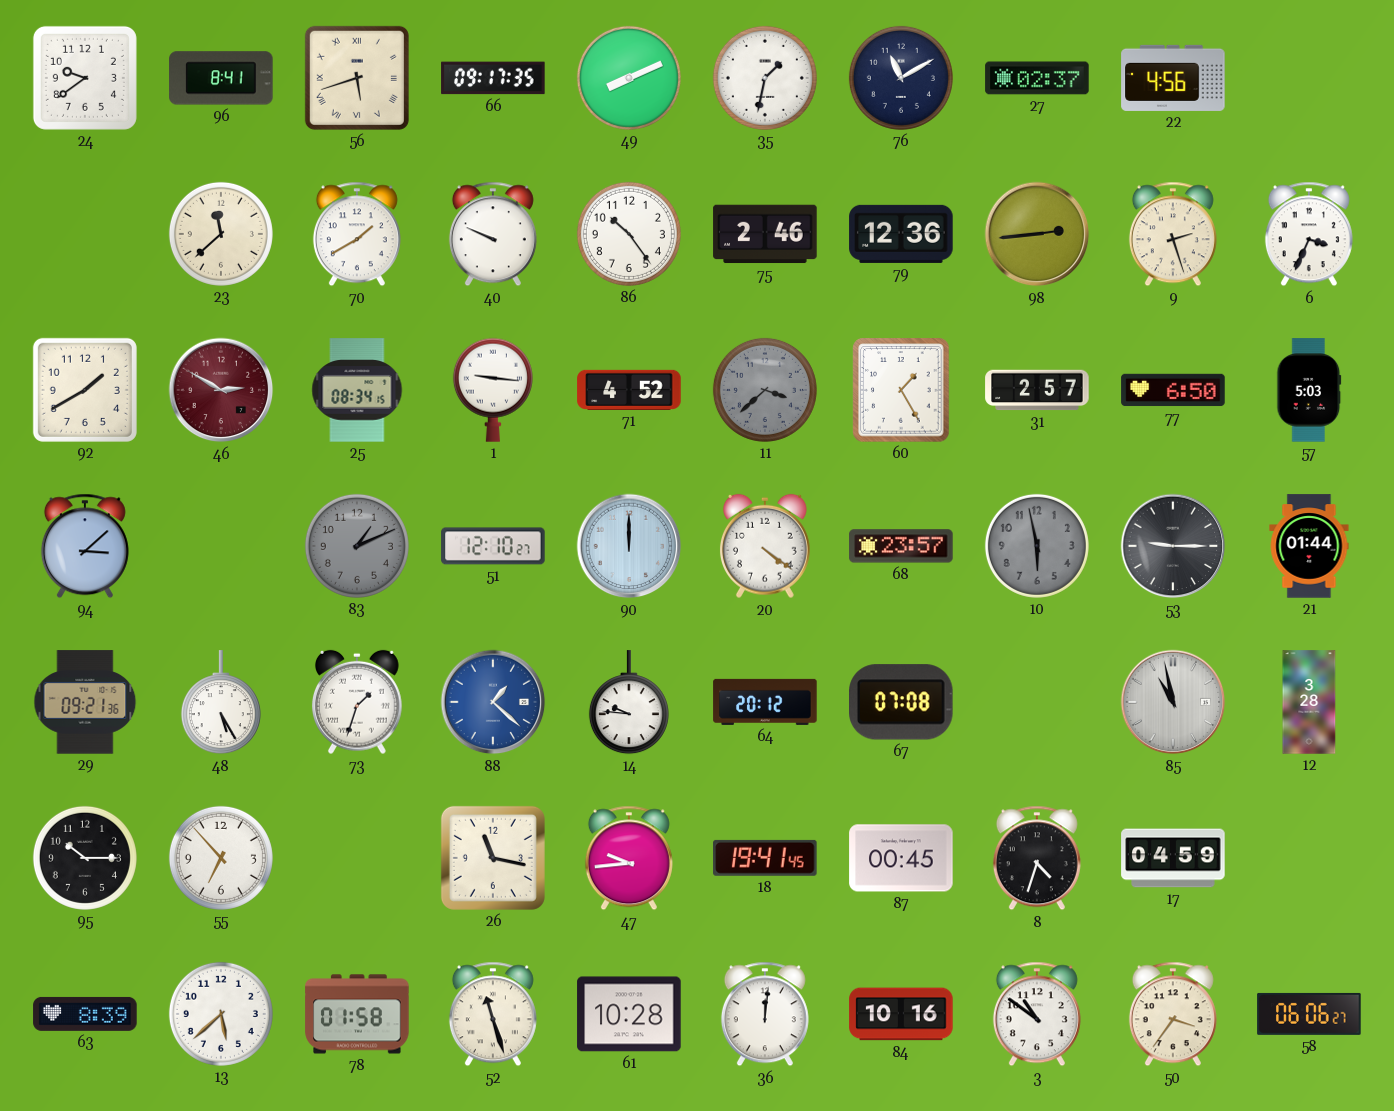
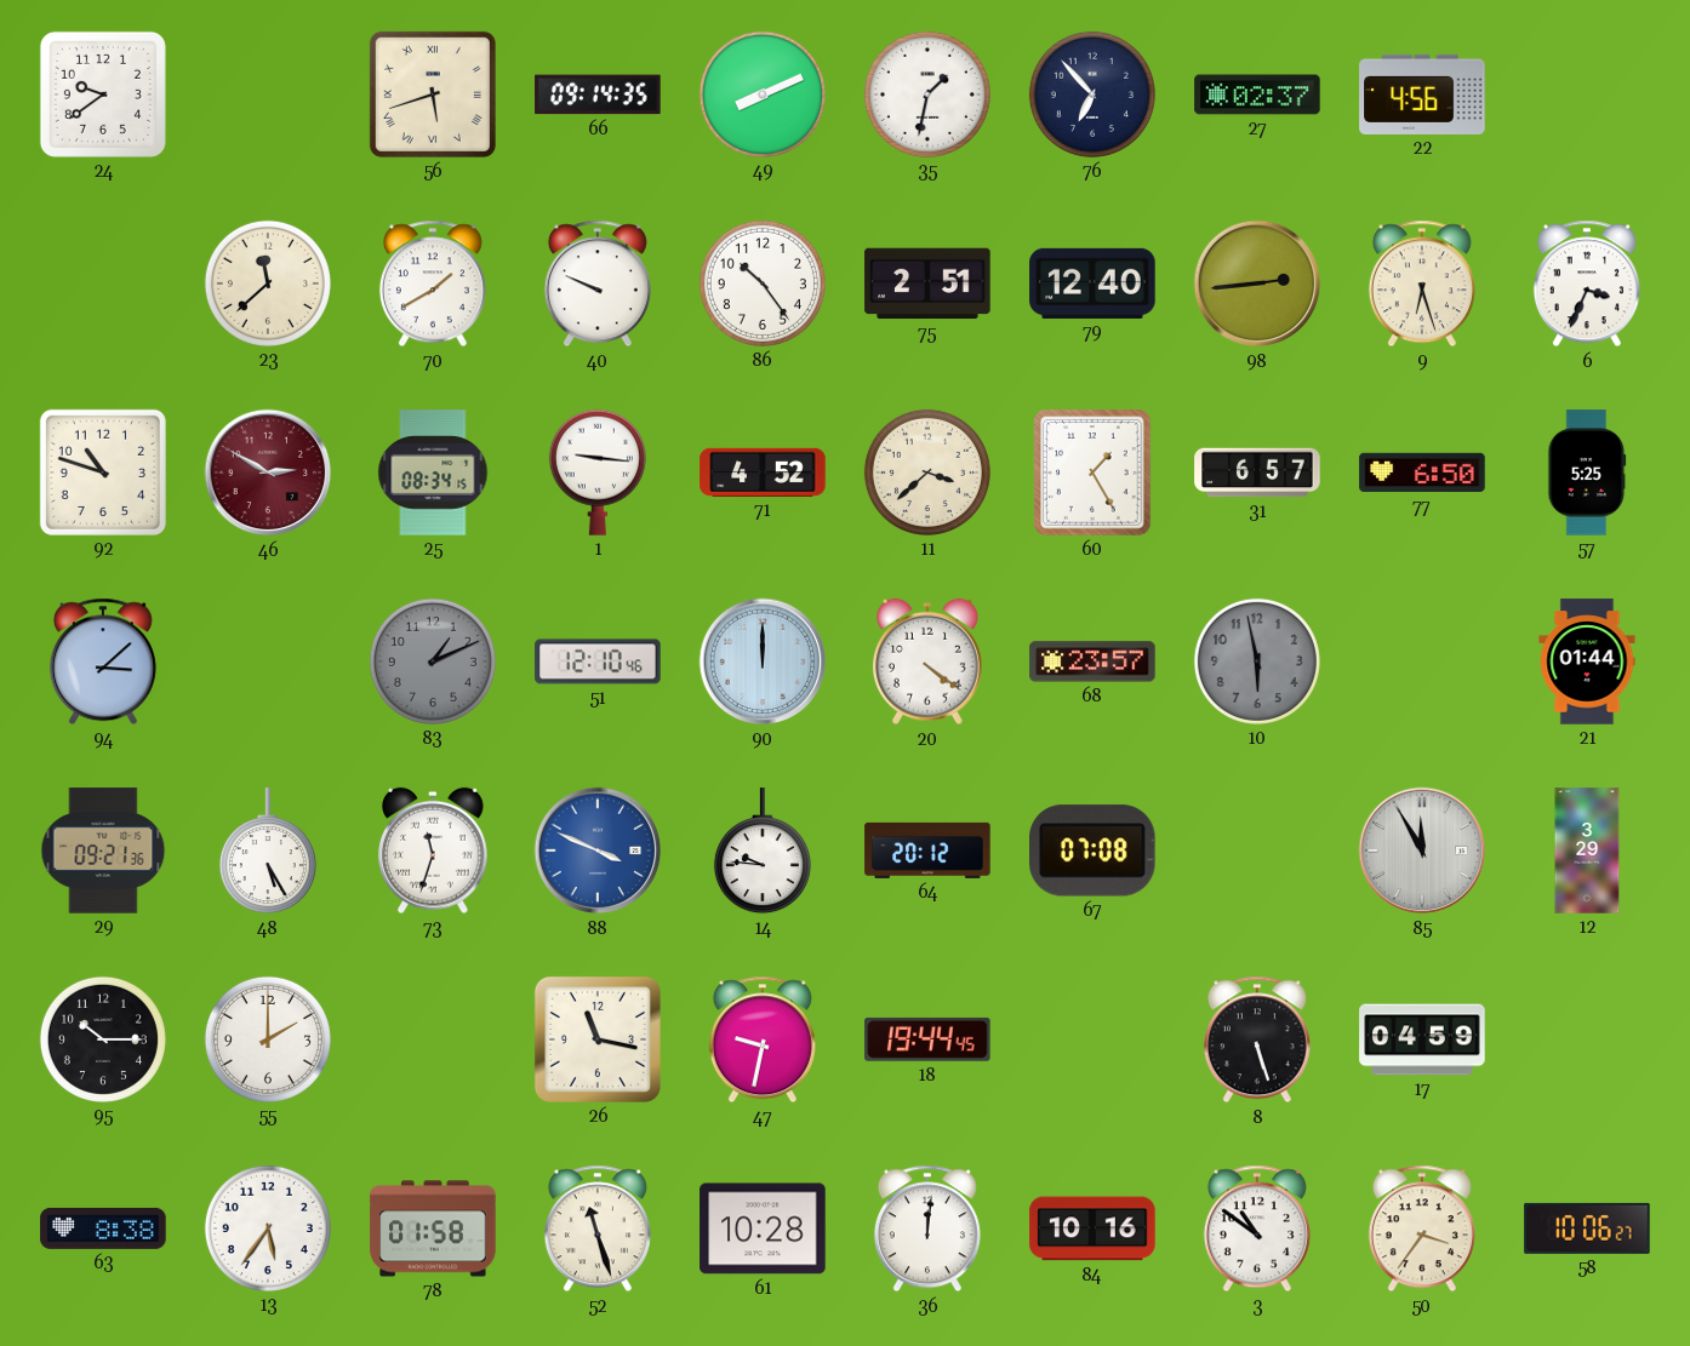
96: 8:41 -> none
66: 09:17 -> 09:14
76: 11:10 -> 6:53
75: 2:46 -> 2:51
79: 12:36 -> 12:40
9: 2:27 -> 6:27
92: 1:40 -> 10:48
11 dial: grey -> cream
31: 2:57 -> 6:57
57: 5:03 -> 5:25
51: 12:10:27 -> 12:10:46
53: 9:15 -> none
73: 1:33 -> 11:33
88: 1:22 -> 3:49
85: 10:58 -> 11:55
12: 3:28 -> 3:29
55: 6:53 -> 2:00
47: 9:44 -> 9:32
18: 19:41 -> 19:44
87: 00:45 -> none
8: 4:33 -> 5:27
63: 8:39 -> 8:38
13: 5:38 -> 5:36
58: 06:06 -> 10:06
